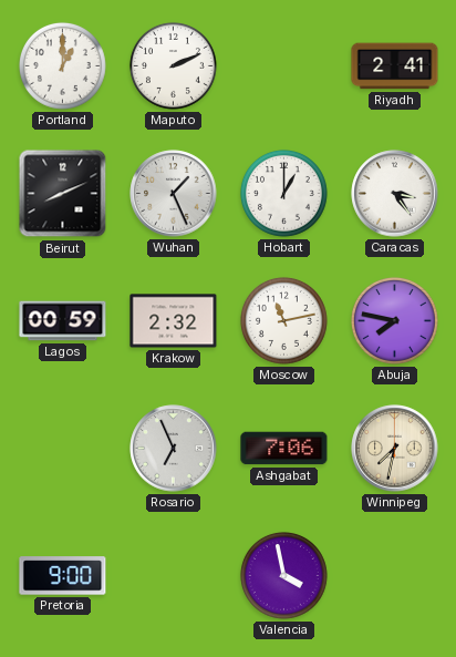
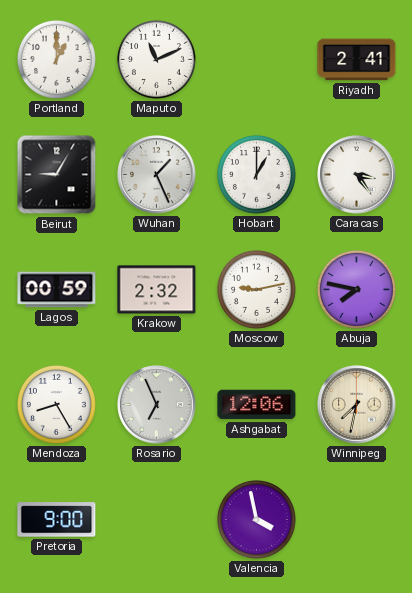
Maputo: 2:11 -> 11:11
Beirut: 8:11 -> 9:05
Moscow: 11:13 -> 9:13
Mendoza: none -> 8:25
Ashgabat: 7:06 -> 12:06
